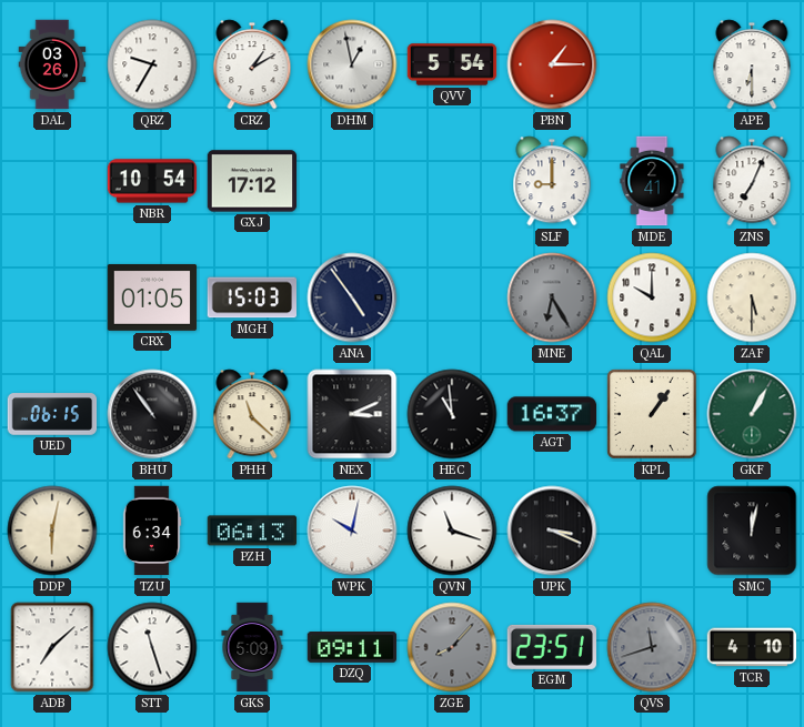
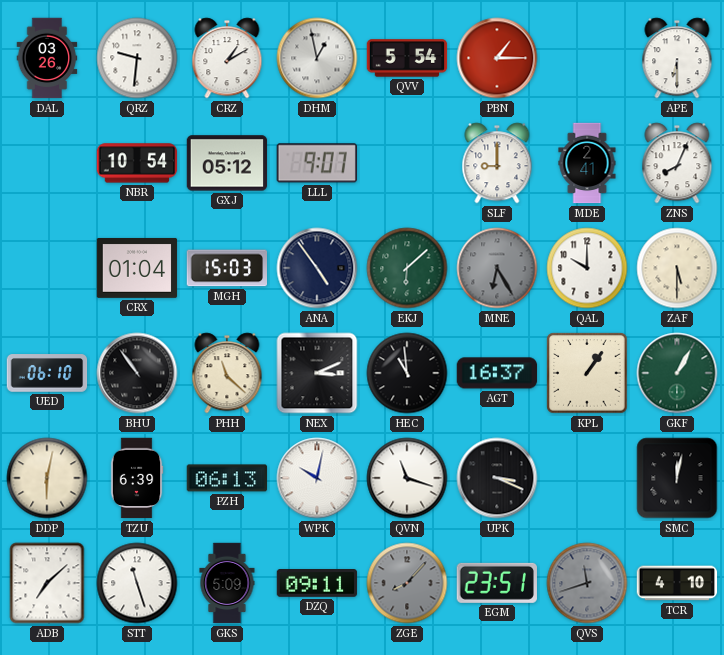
QRZ: 9:35 -> 9:31
GXJ: 17:12 -> 05:12
LLL: none -> 9:07
ZNS: 7:04 -> 8:04
CRX: 01:05 -> 01:04
EKJ: none -> 6:08
UED: 06:15 -> 06:10
TZU: 6:34 -> 6:39
